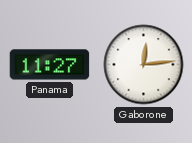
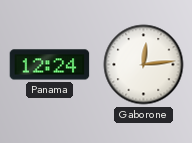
Panama: 11:27 -> 12:24
